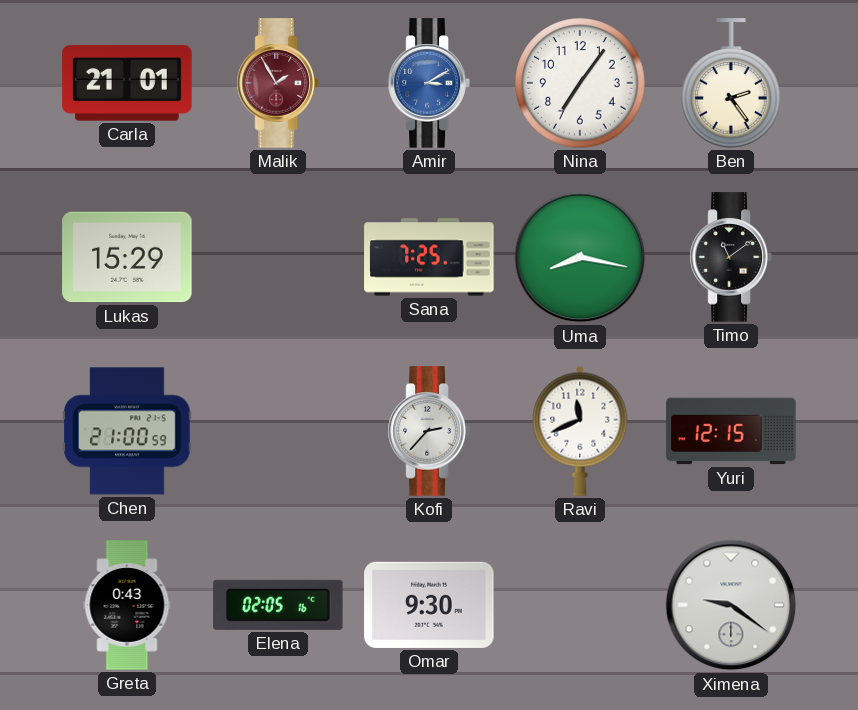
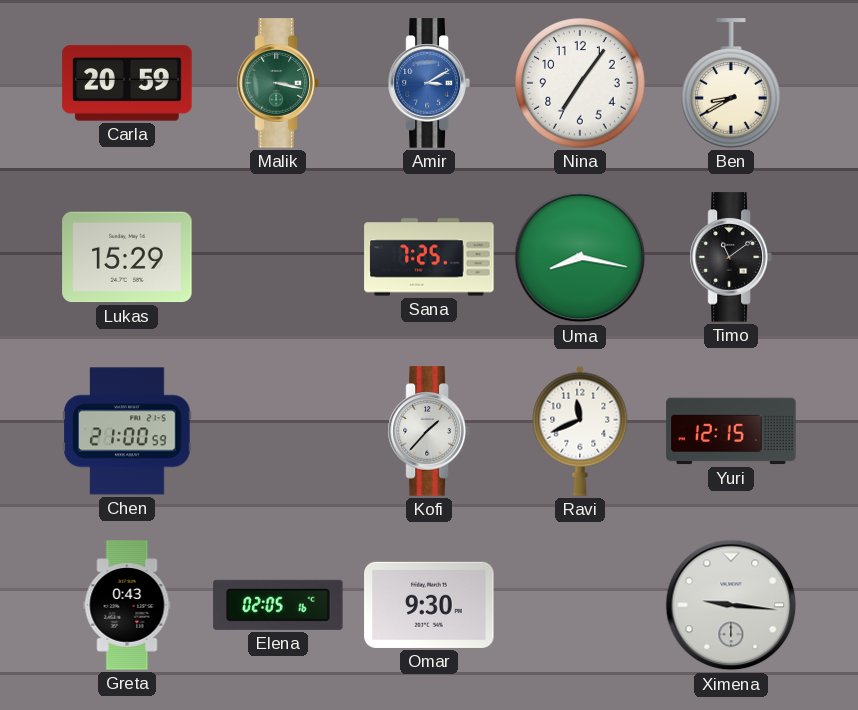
Carla: 21:01 -> 20:59
Malik: 1:55 -> 3:17
Malik dial: burgundy -> green
Ben: 2:24 -> 8:40
Kofi: 2:37 -> 1:37
Ximena: 9:21 -> 9:16
